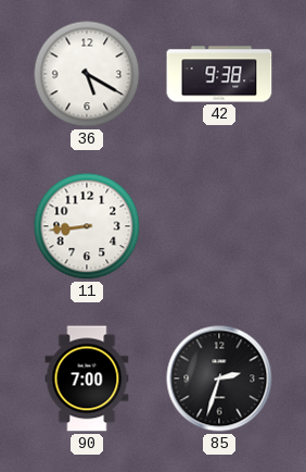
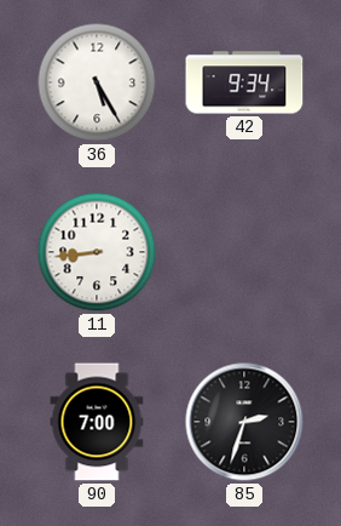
36: 5:20 -> 5:25
42: 9:38 -> 9:34
